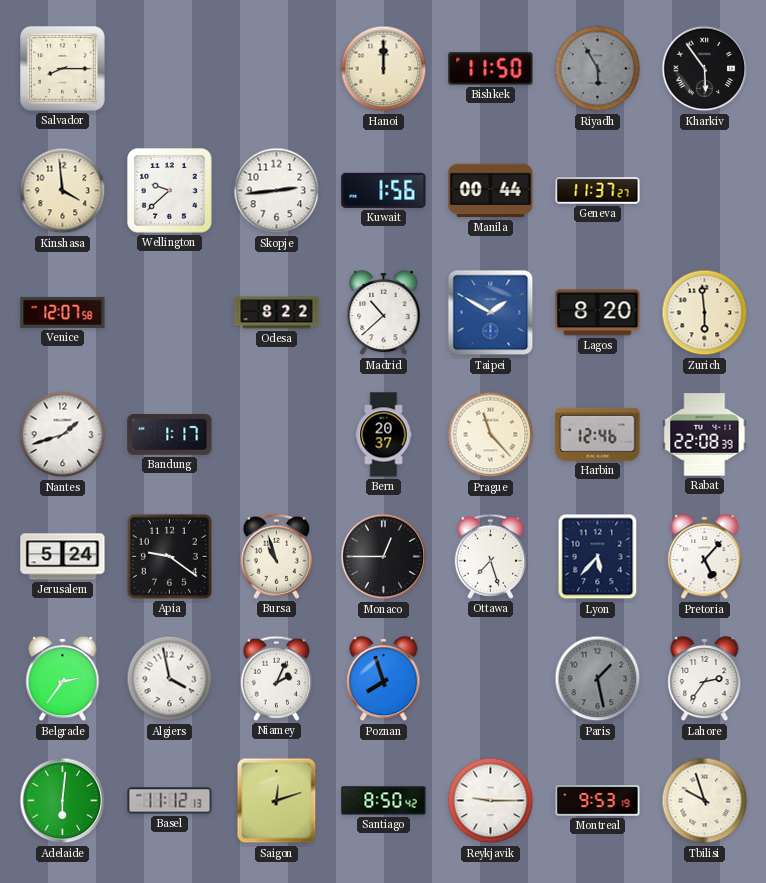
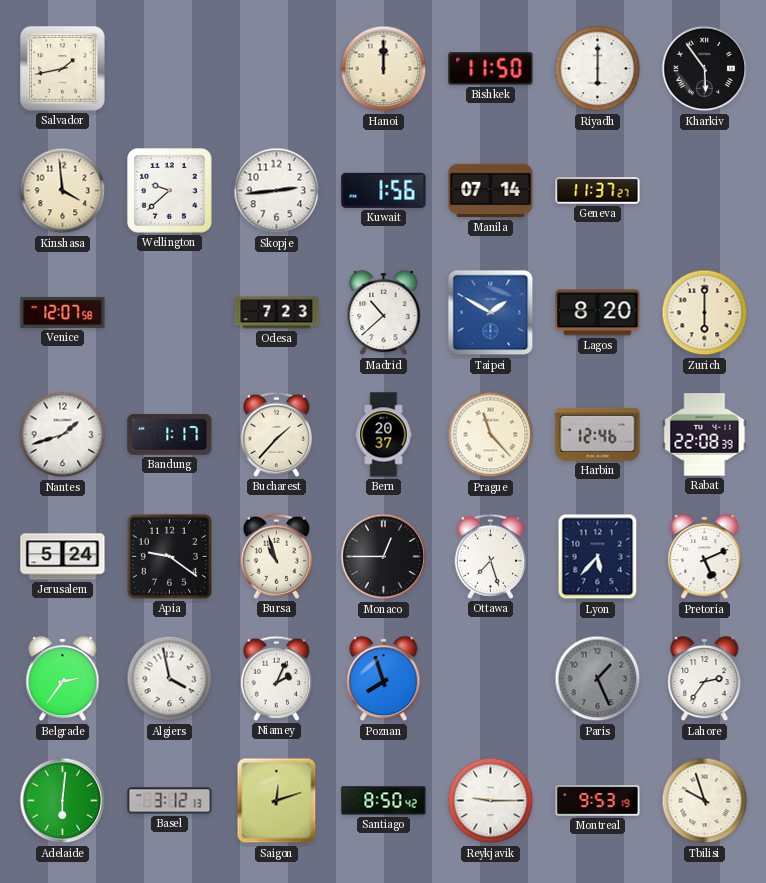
Salvador: 8:15 -> 1:43
Riyadh: 5:55 -> 6:00
Riyadh dial: grey -> white
Manila: 00:44 -> 07:14
Odesa: 8:22 -> 7:23
Zurich: 5:59 -> 6:00
Bucharest: none -> 1:37
Pretoria: 5:07 -> 5:11
Paris: 1:28 -> 1:26
Basel: 11:12 -> 3:12
